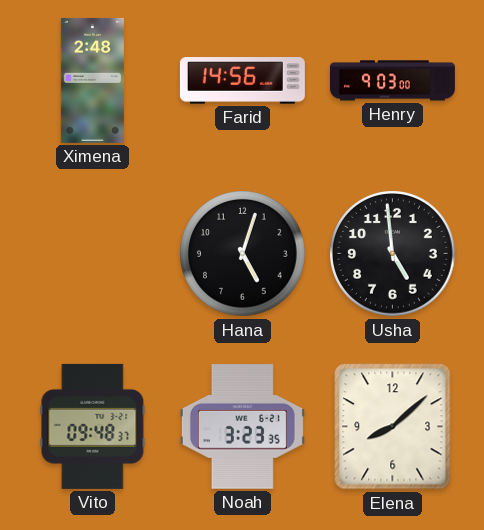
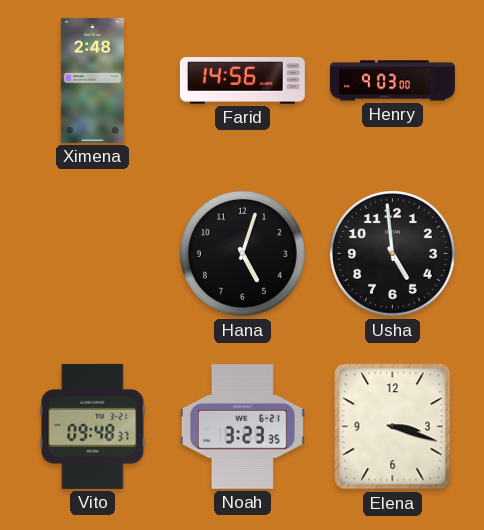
Elena: 8:08 -> 3:18
